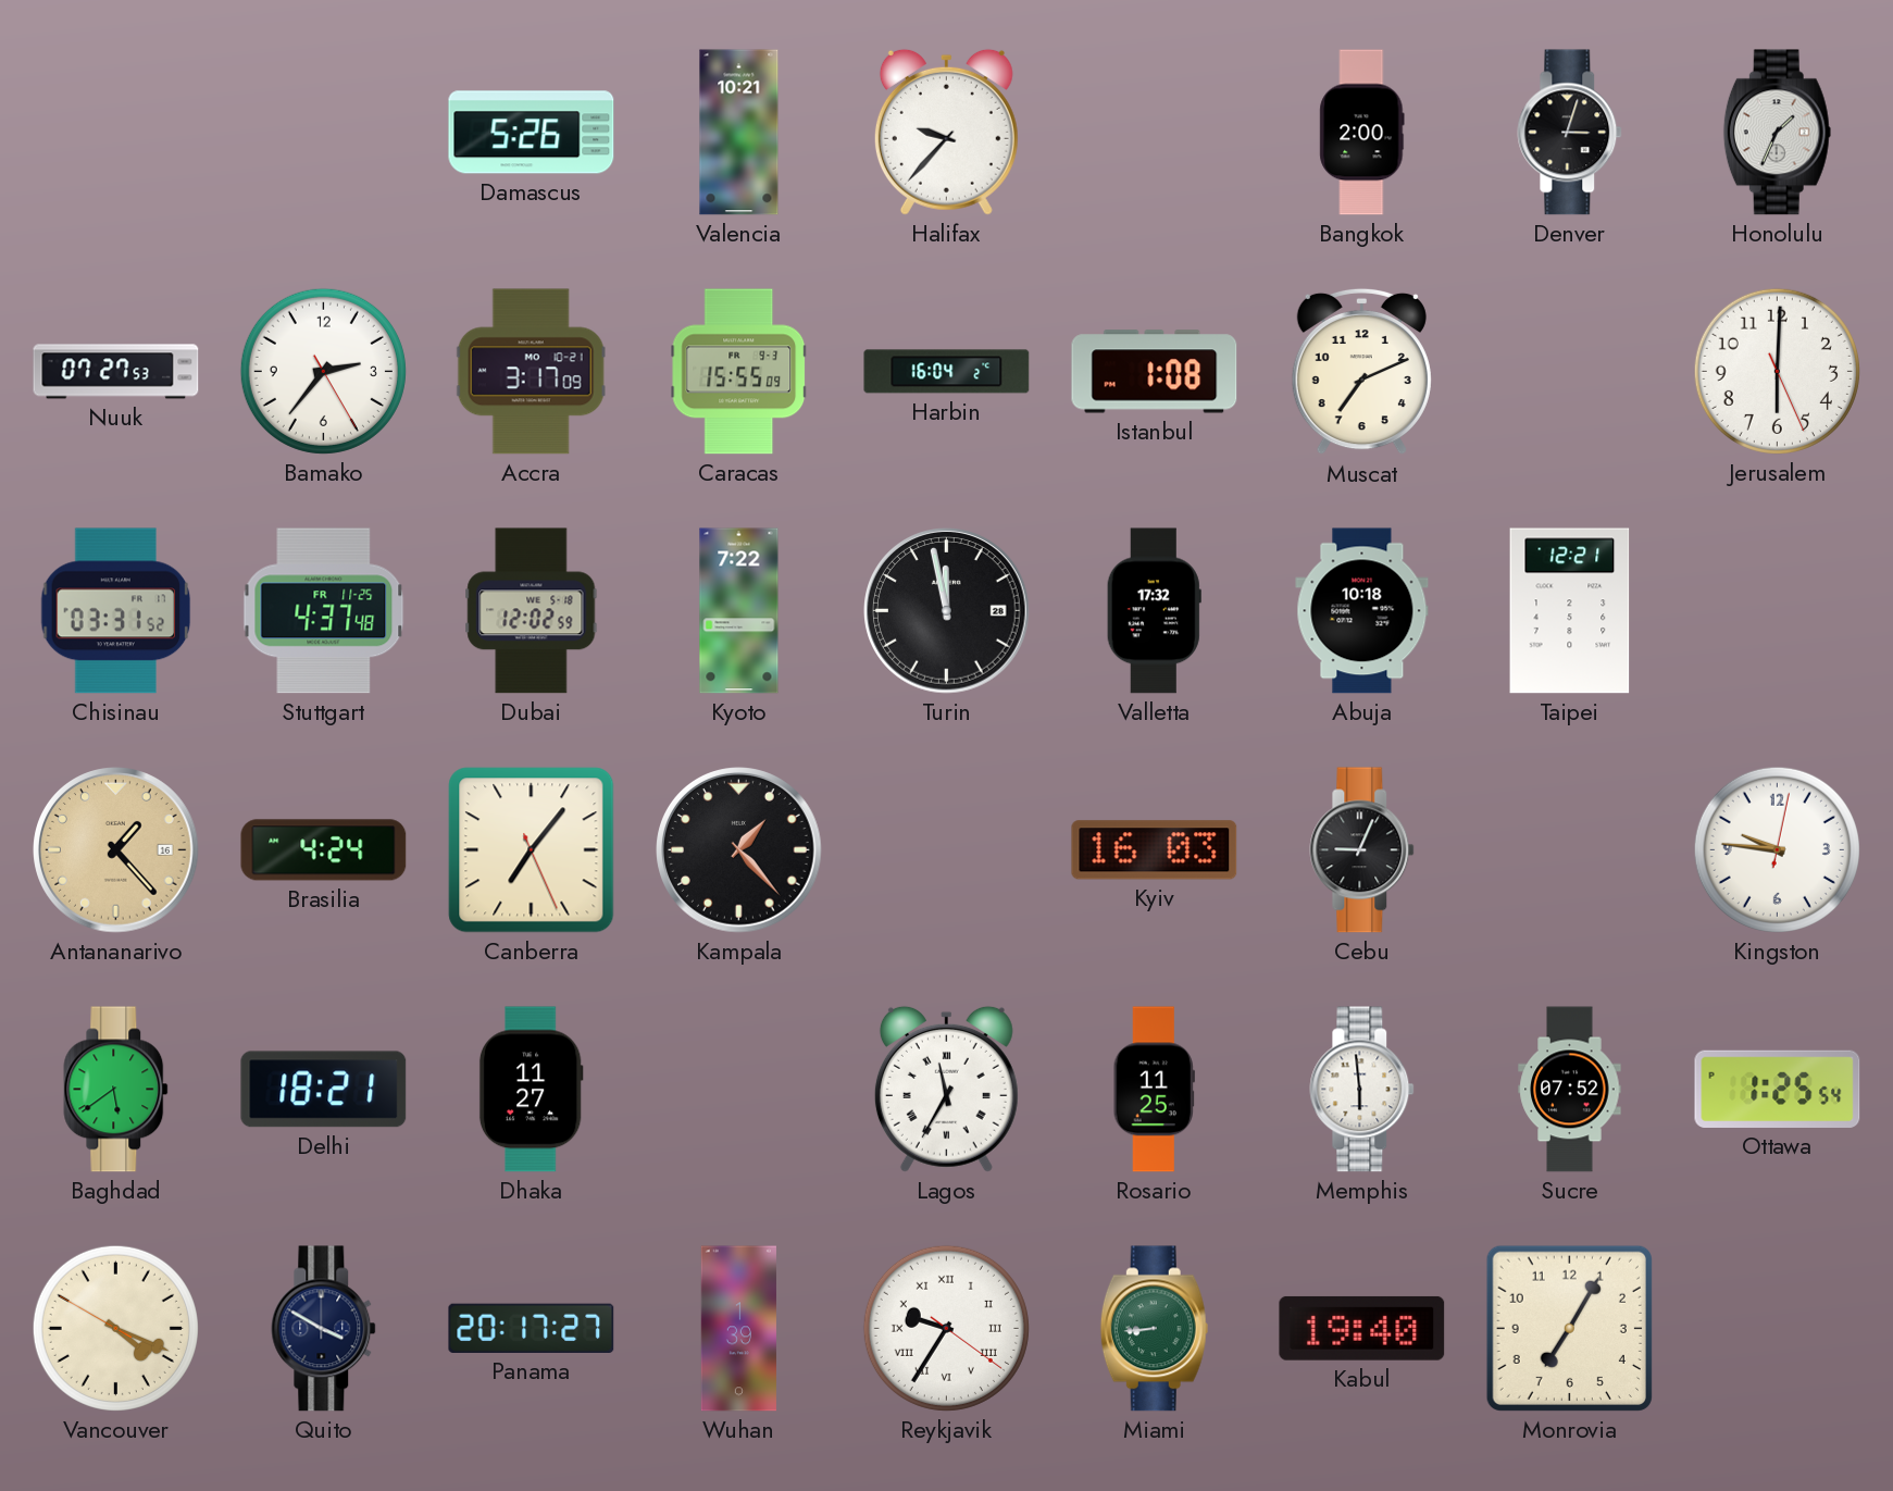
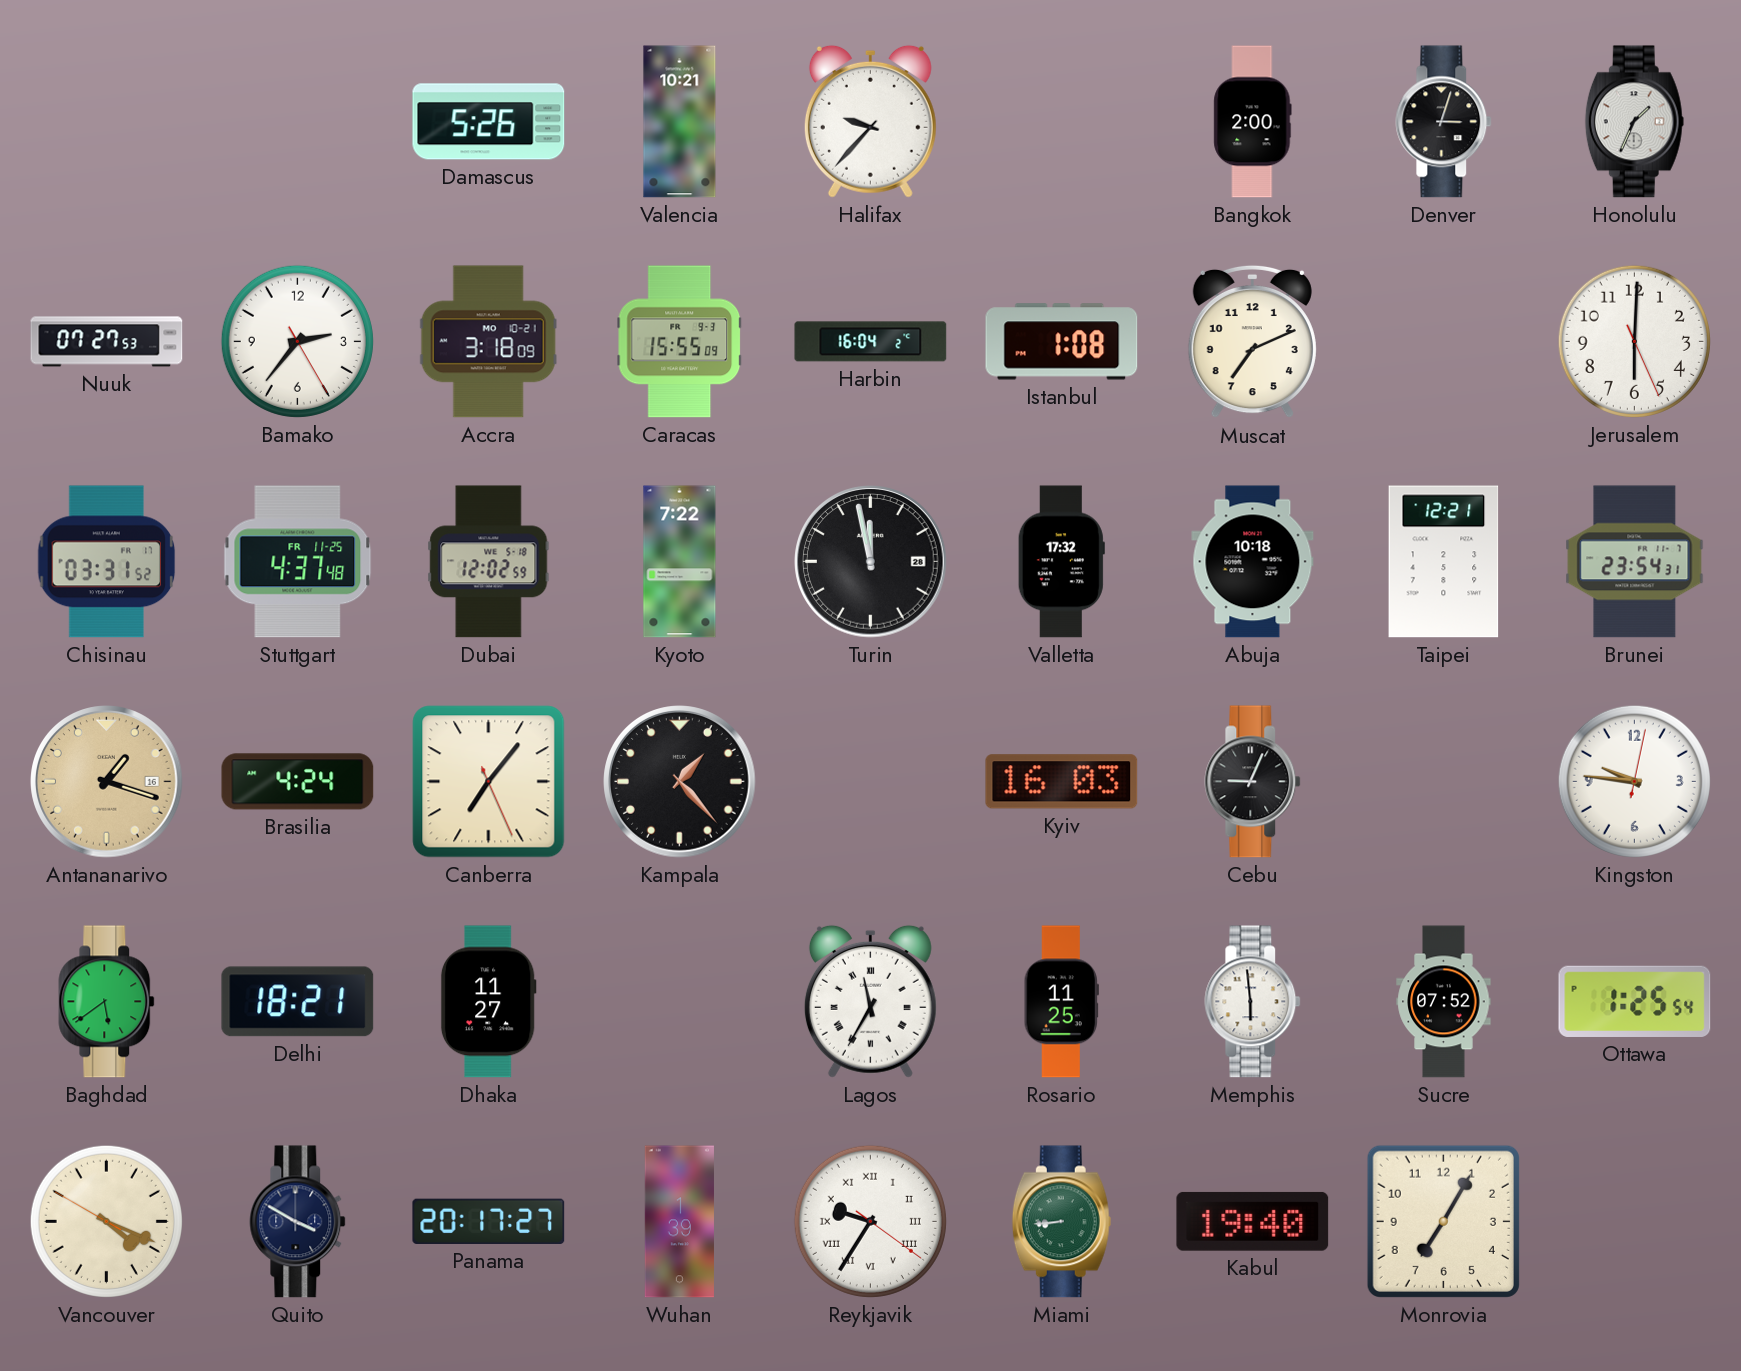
Accra: 3:17 -> 3:18
Brunei: none -> 23:54
Antananarivo: 1:23 -> 1:18
